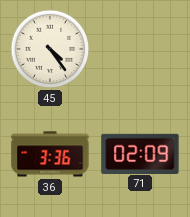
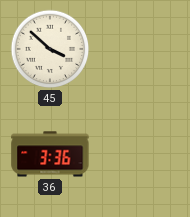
45: 4:24 -> 3:52
71: 02:09 -> none
